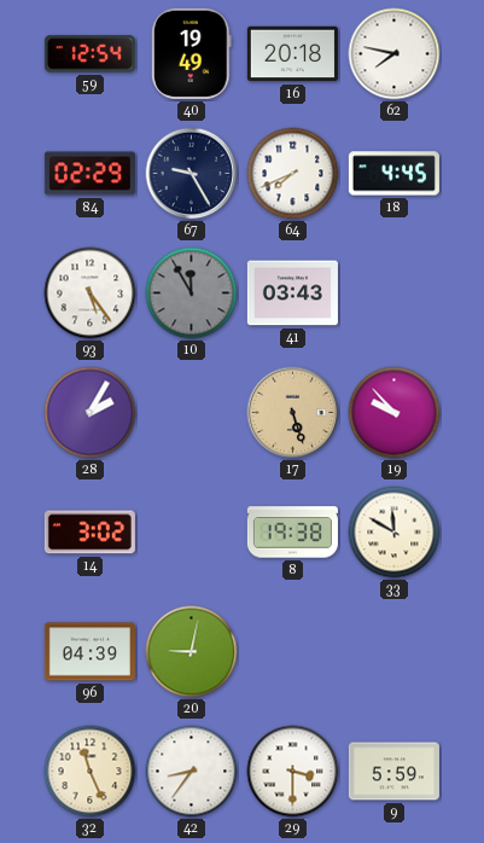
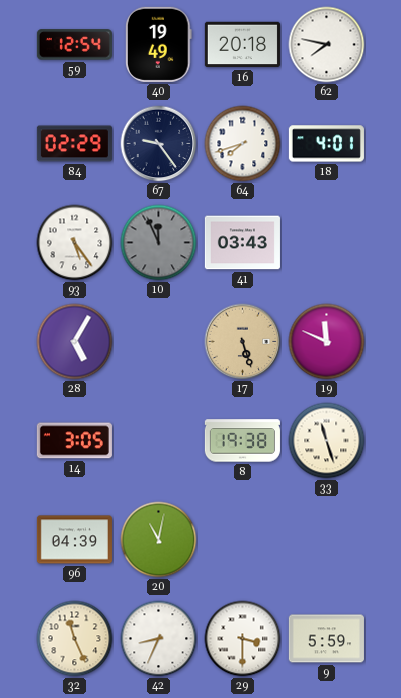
67: 9:25 -> 9:24
64: 7:41 -> 7:42
18: 4:45 -> 4:01
10: 11:55 -> 11:56
28: 2:05 -> 5:05
19: 9:53 -> 11:49
14: 3:02 -> 3:05
33: 11:50 -> 11:27
20: 9:02 -> 11:02
42: 8:36 -> 8:34
